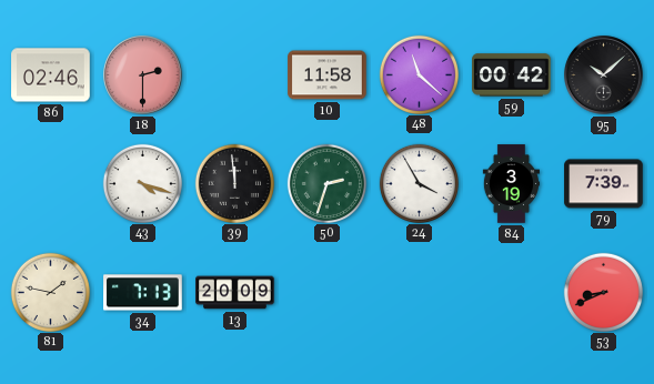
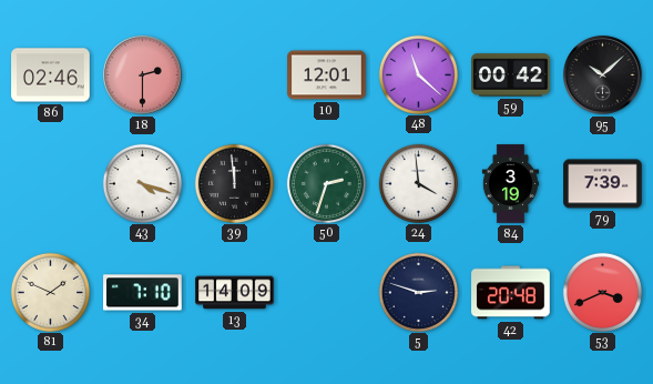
10: 11:58 -> 12:01
24: 3:55 -> 3:59
81: 1:47 -> 1:49
34: 7:13 -> 7:10
13: 20:09 -> 14:09
5: none -> 2:48
42: none -> 20:48
53: 8:41 -> 3:41
